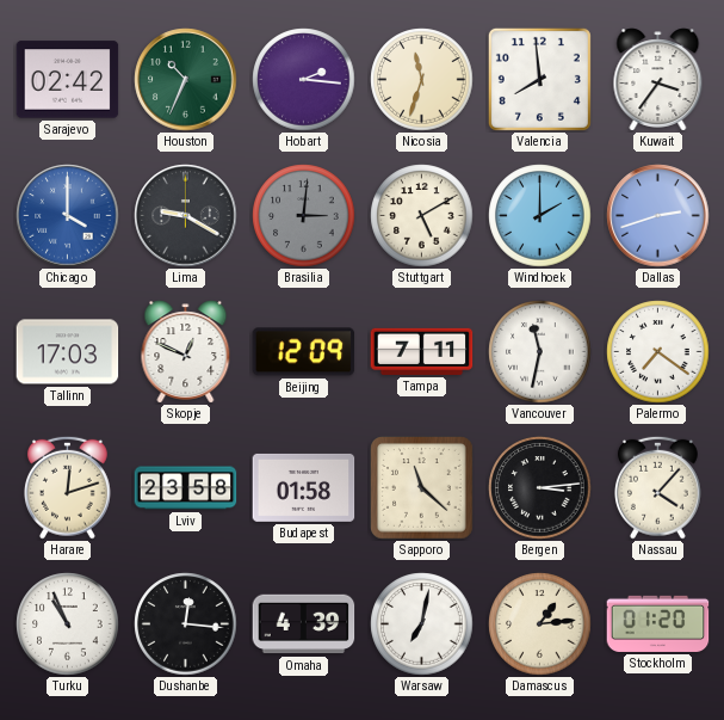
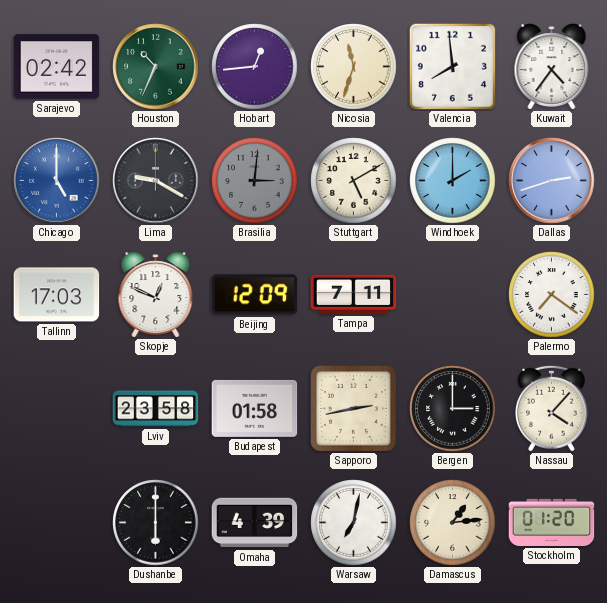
Hobart: 2:16 -> 12:44
Kuwait: 3:36 -> 4:36
Chicago: 4:00 -> 5:00
Vancouver: 11:32 -> none
Harare: 12:12 -> none
Sapporo: 11:22 -> 2:43
Bergen: 3:14 -> 3:00
Turku: 10:56 -> none
Dushanbe: 12:16 -> 6:00
